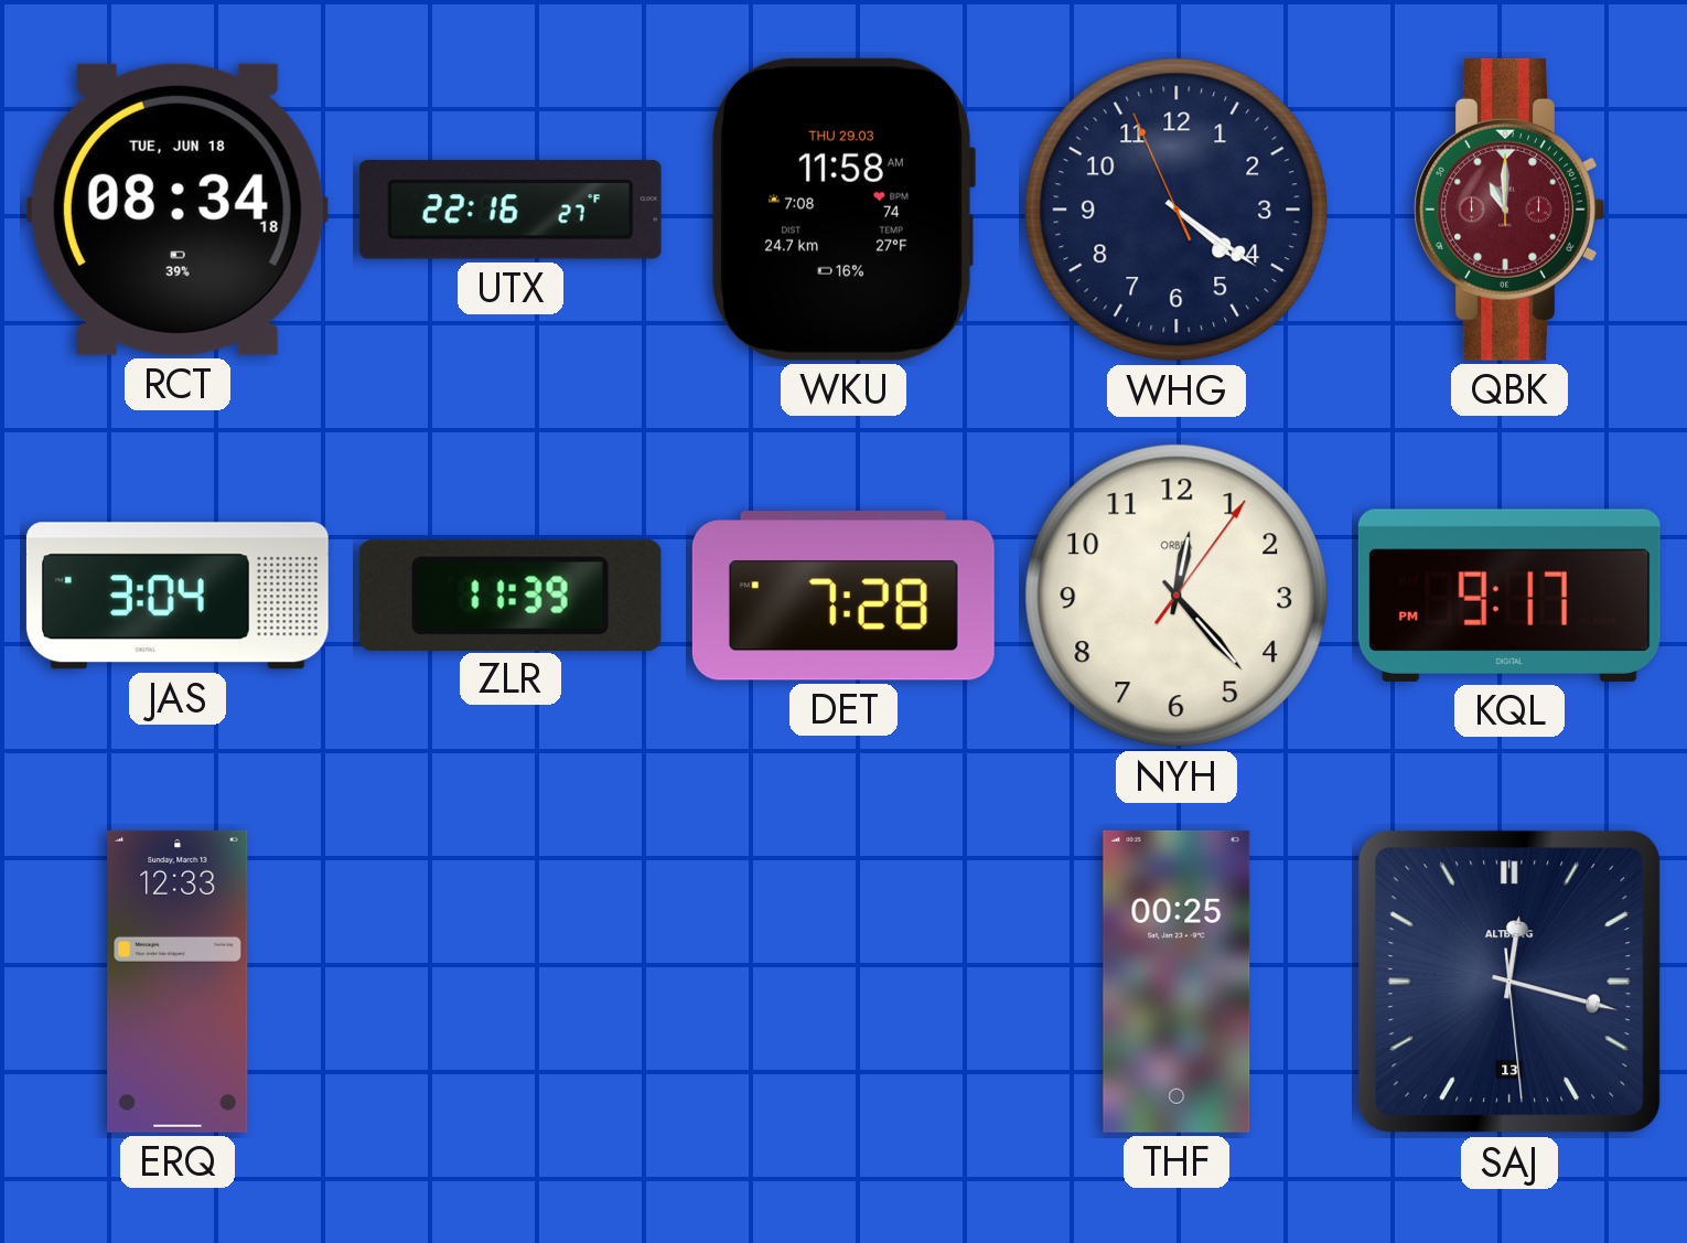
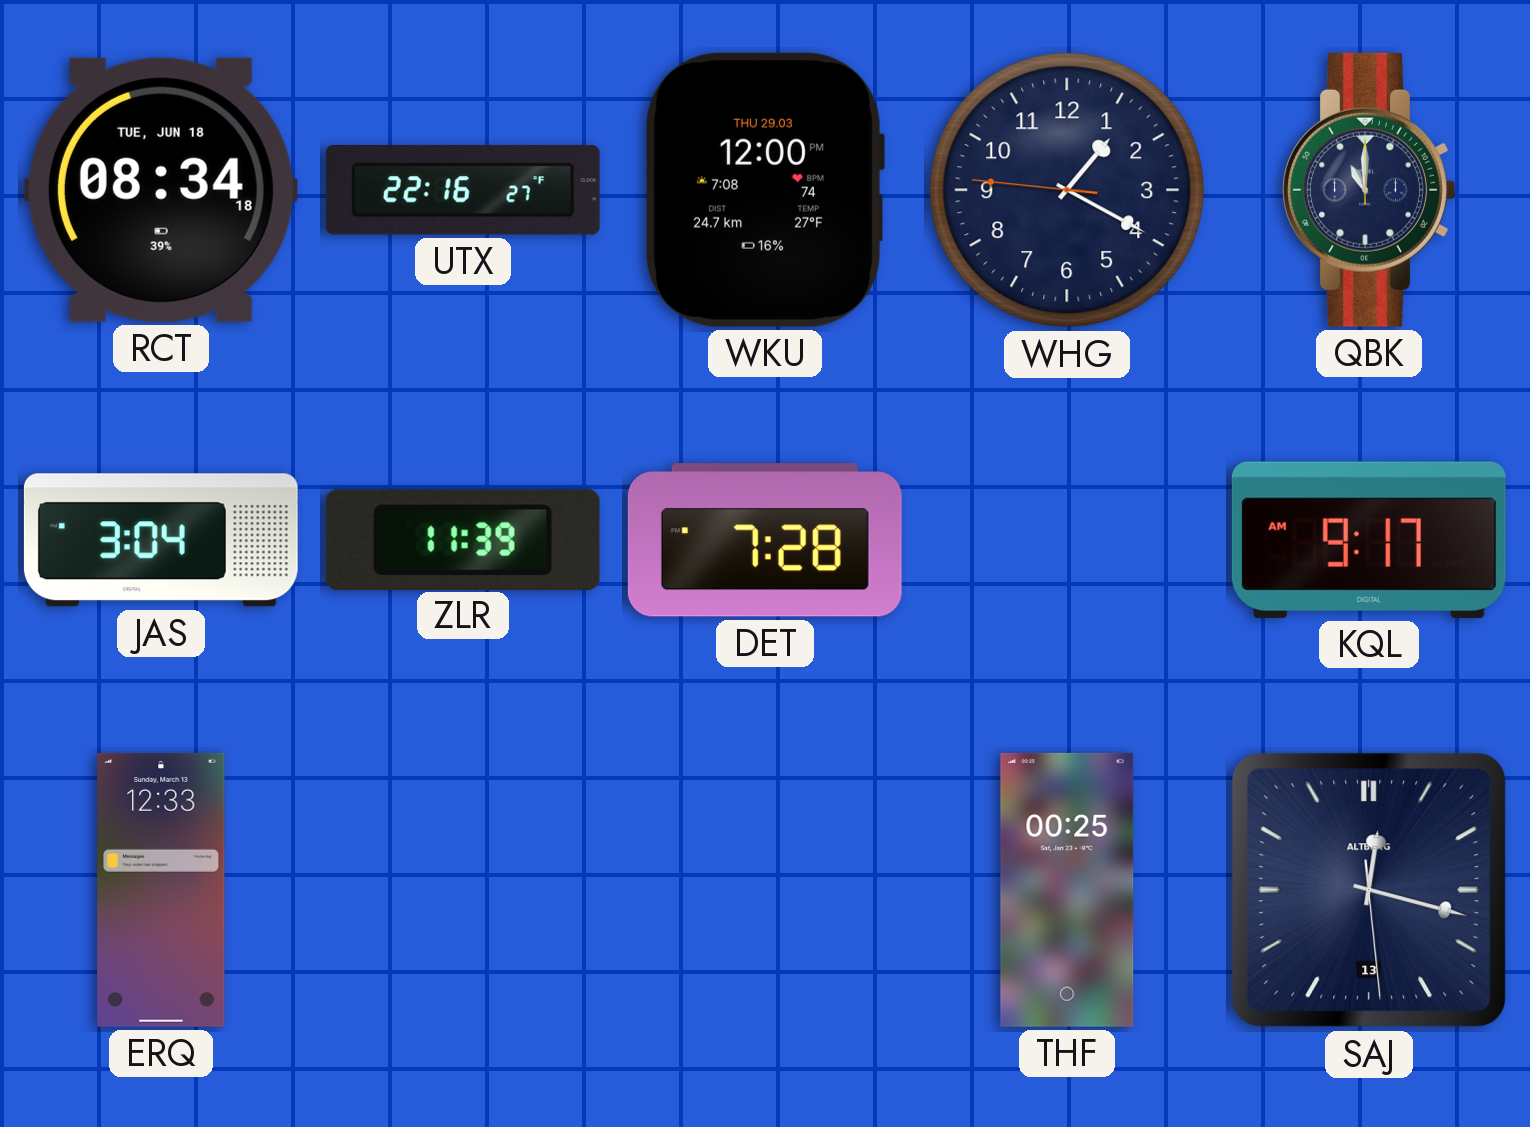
WKU: 11:58 -> 12:00
WHG: 4:20 -> 1:19
QBK dial: burgundy -> navy
NYH: 12:23 -> none
KQL: 9:17 PM -> 9:17 AM
